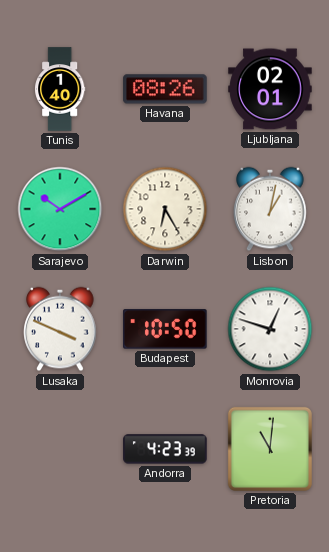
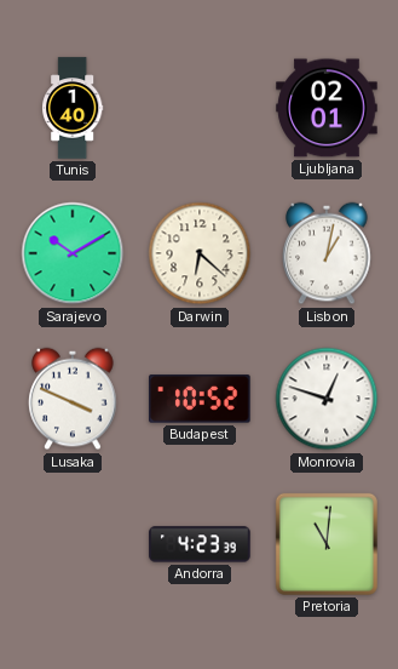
Havana: 08:26 -> none
Darwin: 6:25 -> 6:22
Budapest: 10:50 -> 10:52
